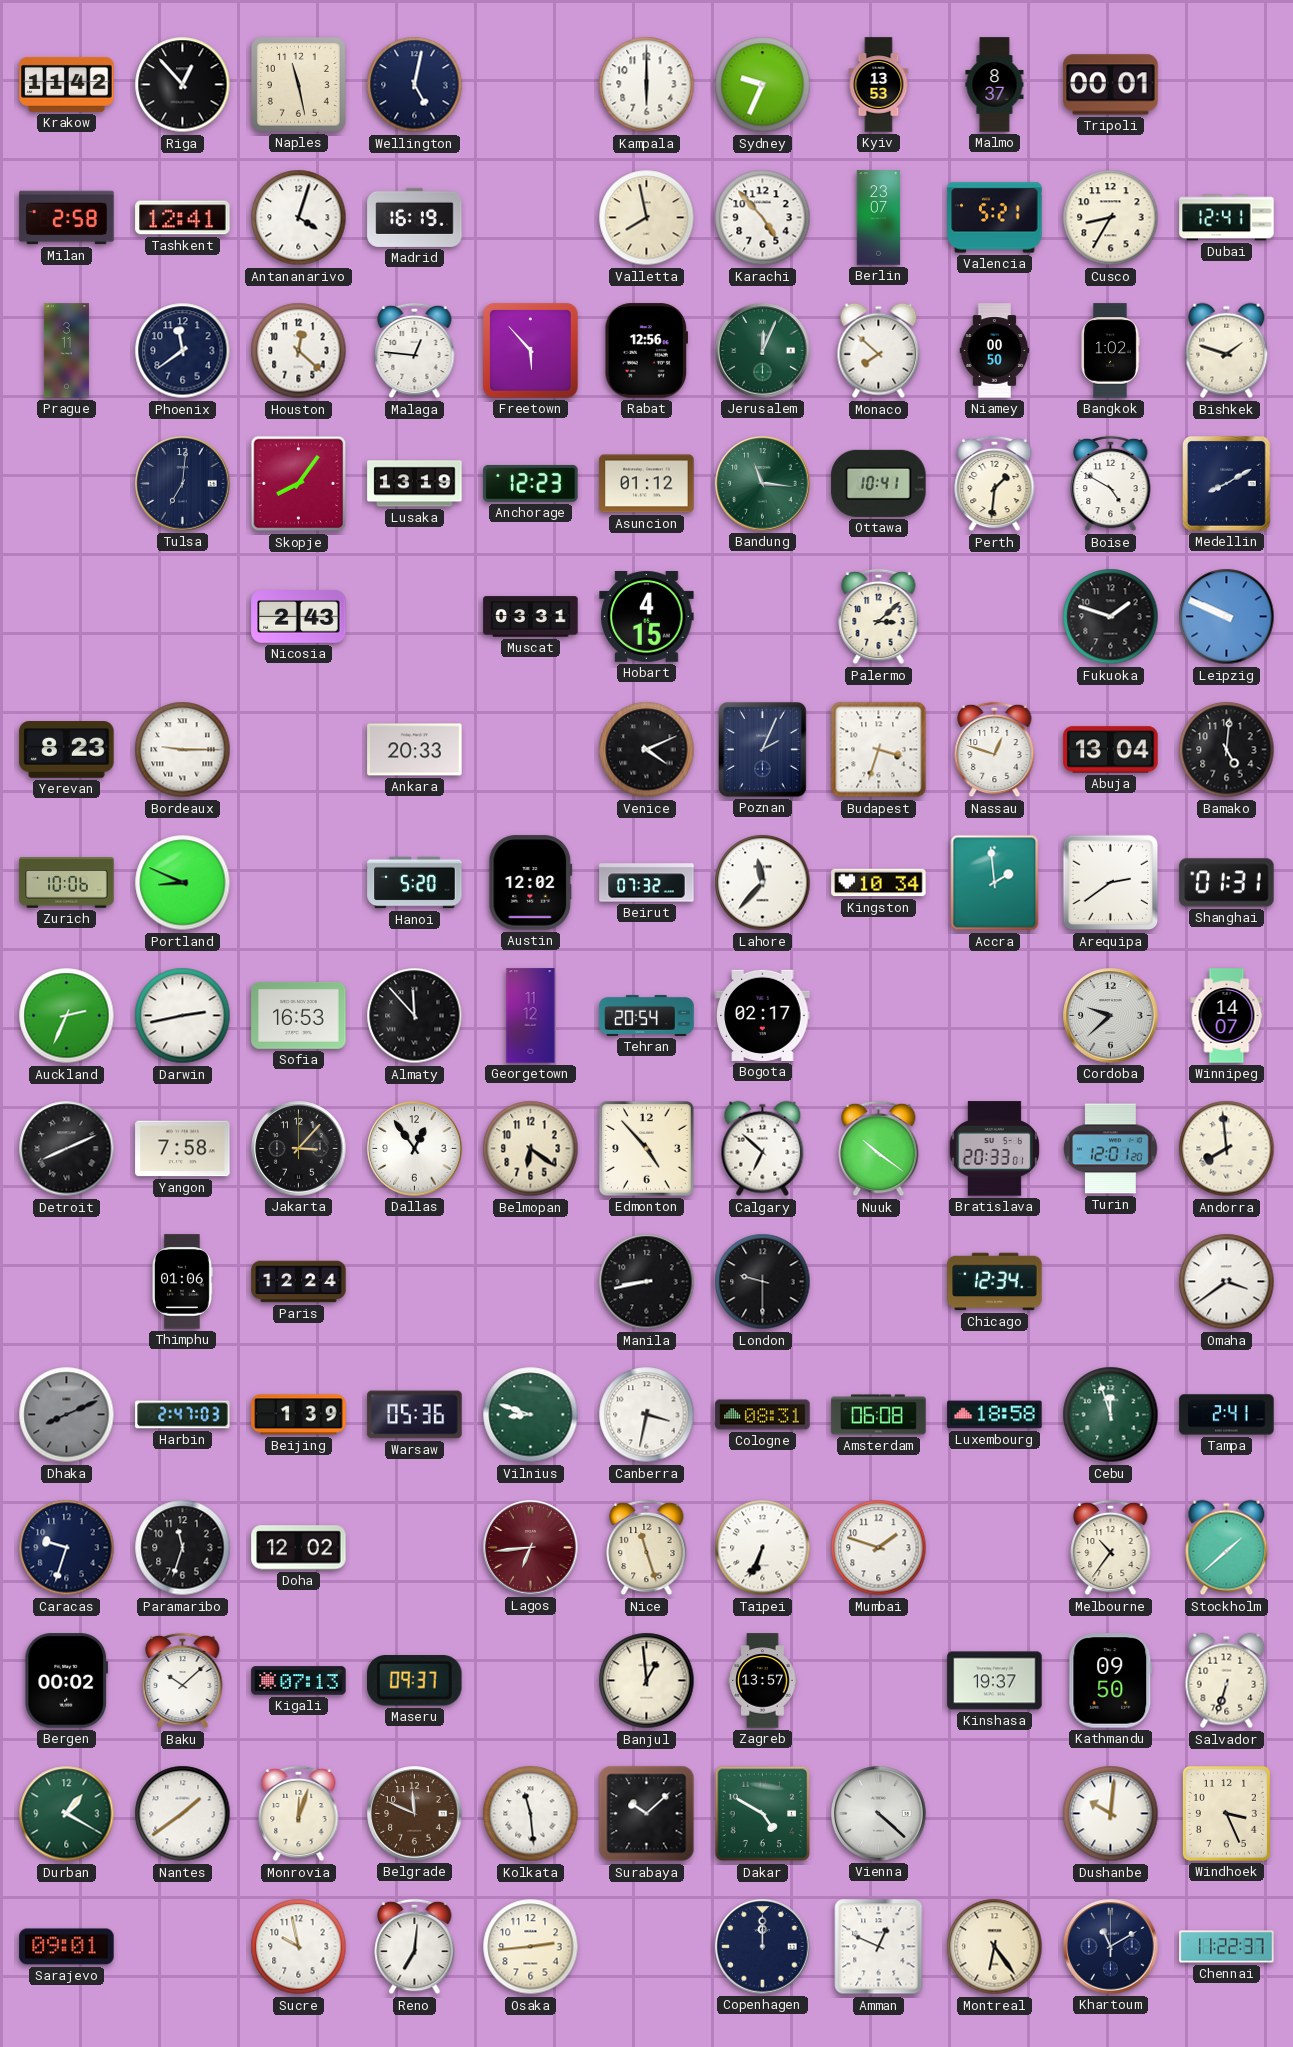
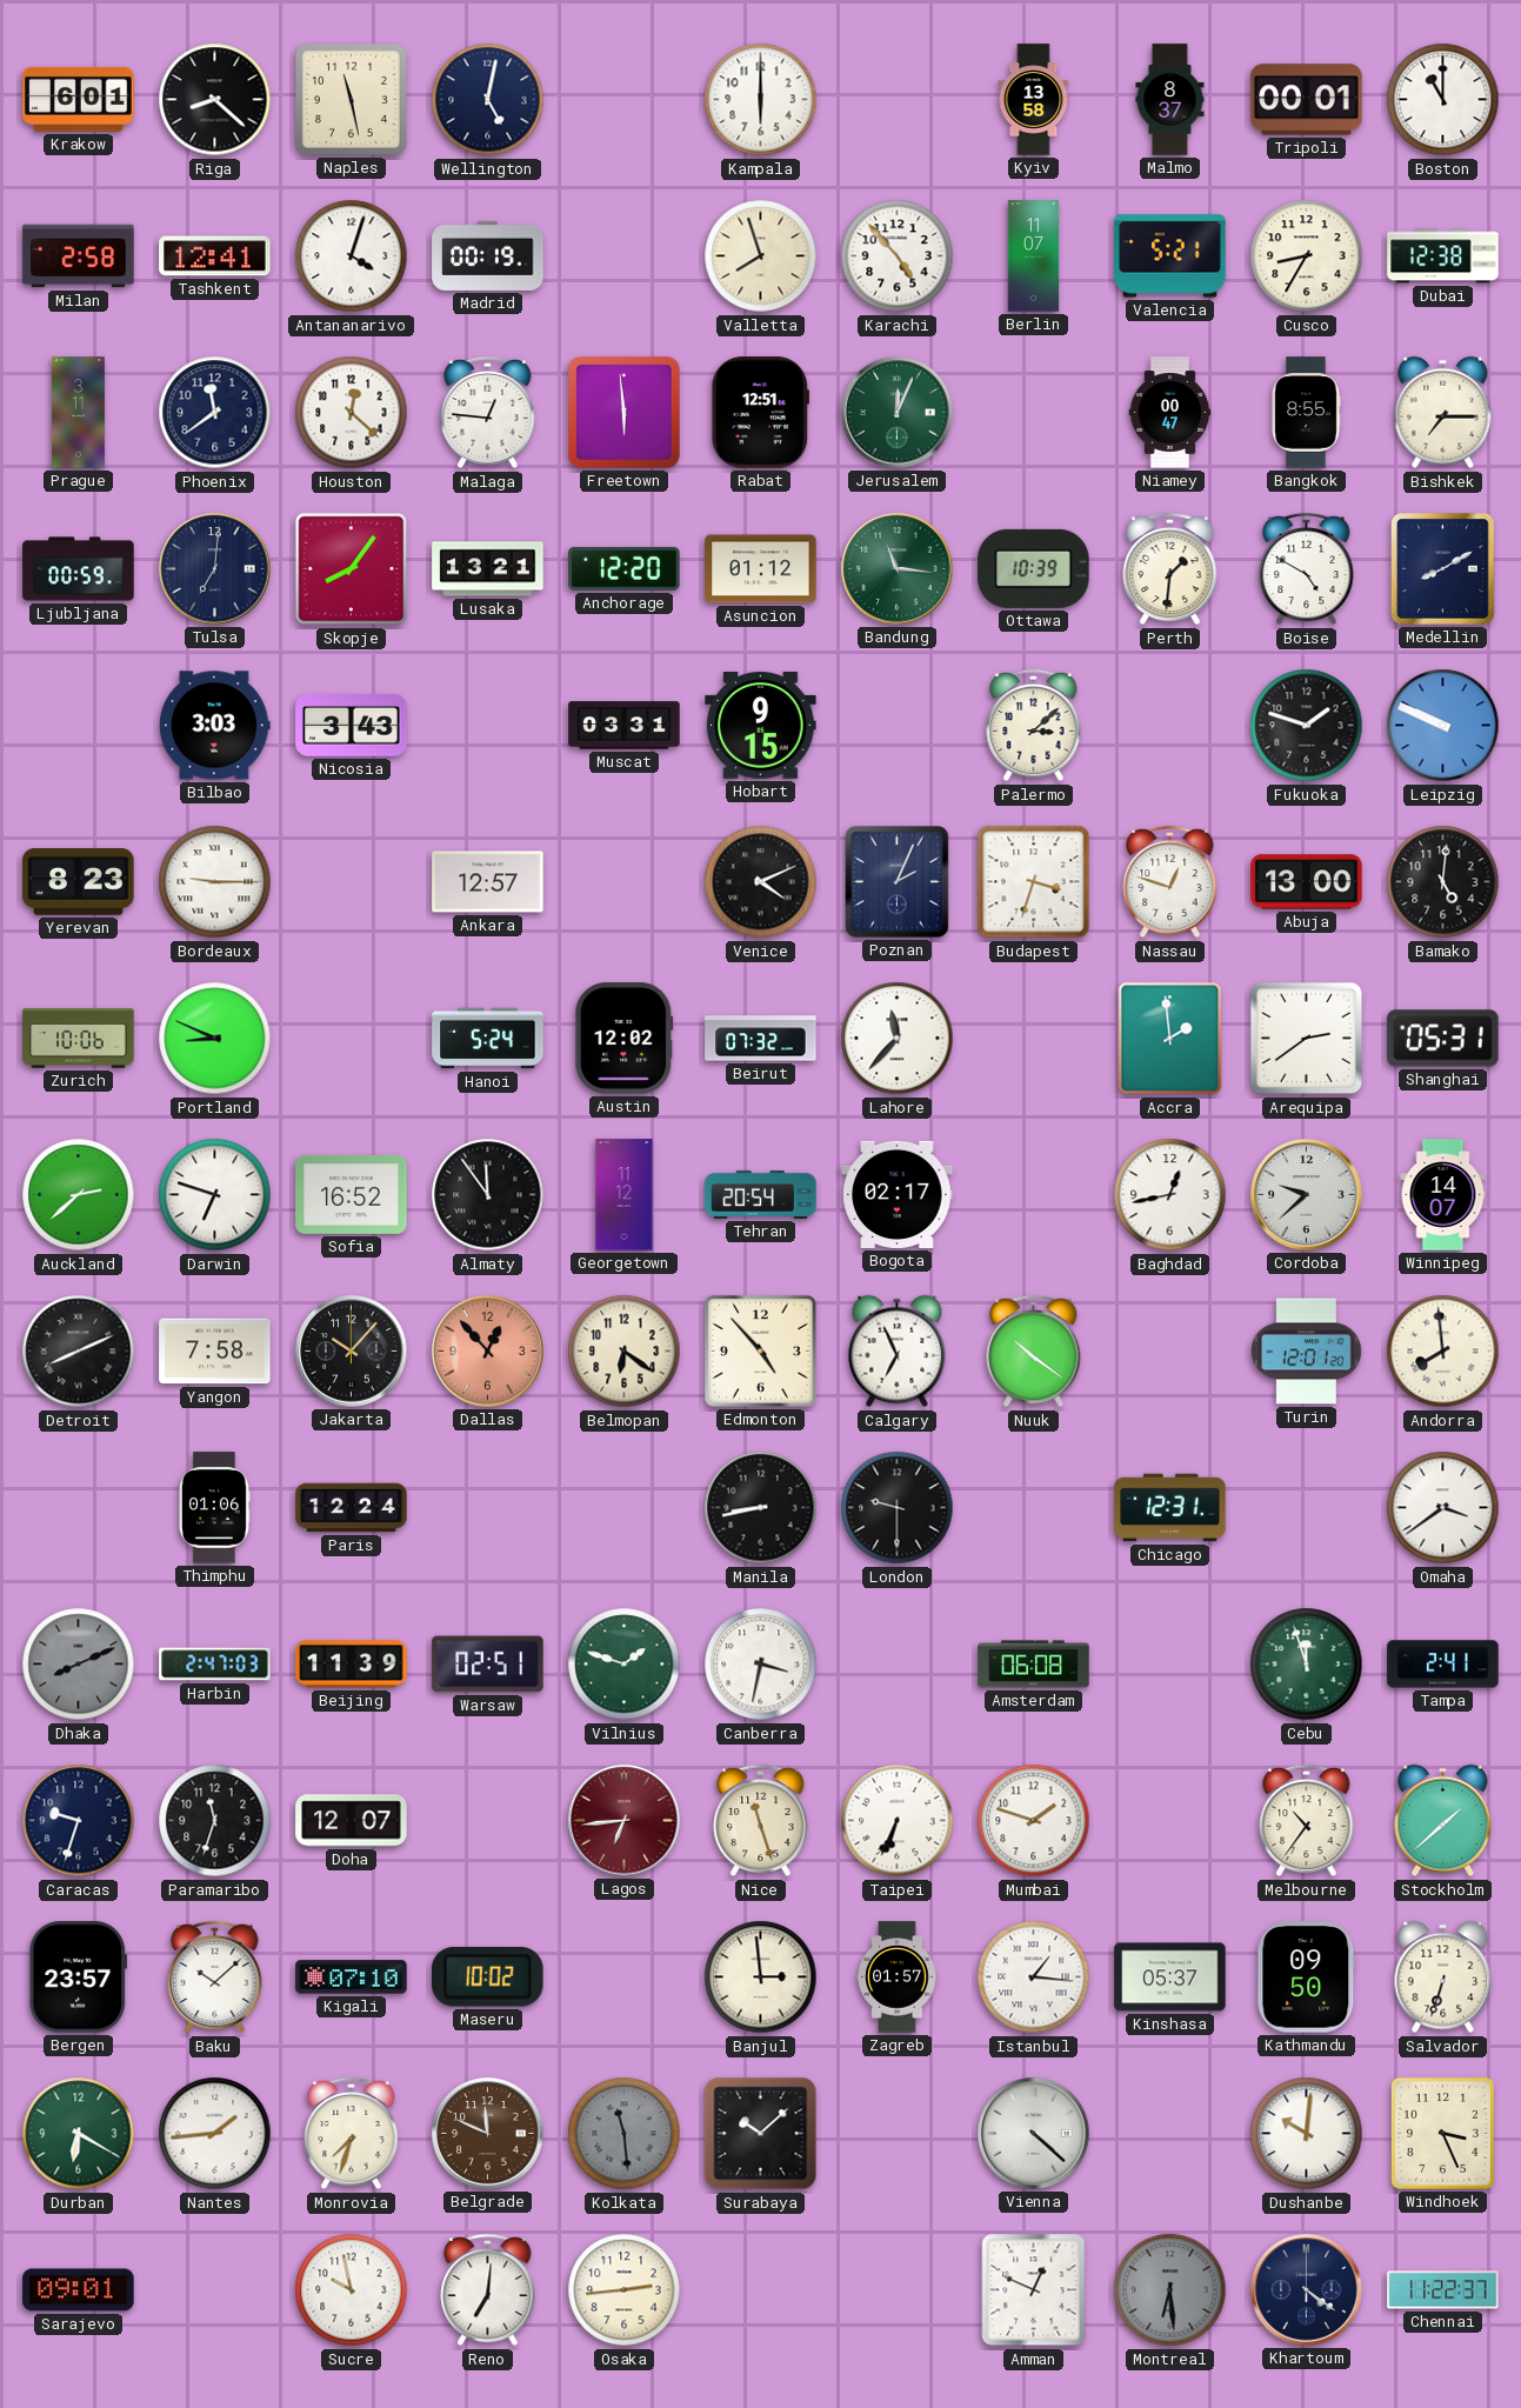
Krakow: 11:42 -> 6:01
Riga: 12:53 -> 8:22
Sydney: 9:34 -> none
Kyiv: 13:53 -> 13:58
Boston: none -> 11:00
Madrid: 16:19 -> 00:19
Valletta: 7:58 -> 7:57
Berlin: 23:07 -> 11:07
Dubai: 12:41 -> 12:38
Freetown: 5:53 -> 5:59
Rabat: 12:56 -> 12:51
Monaco: 7:52 -> none
Niamey: 00:50 -> 00:47
Bangkok: 1:02 -> 8:55
Bishkek: 1:48 -> 7:15
Ljubljana: none -> 00:59
Lusaka: 13:19 -> 13:21
Anchorage: 12:23 -> 12:20
Ottawa: 10:41 -> 10:39
Bilbao: none -> 3:03
Nicosia: 2:43 -> 3:43
Hobart: 4:15 -> 9:15
Ankara: 20:33 -> 12:57
Abuja: 13:04 -> 13:00
Hanoi: 5:20 -> 5:24
Kingston: 10:34 -> none
Shanghai: 01:31 -> 05:31
Auckland: 2:34 -> 2:38
Darwin: 2:43 -> 6:48
Sofia: 16:53 -> 16:52
Almaty: 11:53 -> 11:54
Baghdad: none -> 12:43
Jakarta: 3:07 -> 10:07
Dallas: 12:54 -> 12:53
Dallas dial: white -> salmon
Calgary: 6:52 -> 6:56
Bratislava: 20:33 -> none
Chicago: 12:34 -> 12:31
Beijing: 1:39 -> 11:39
Warsaw: 05:36 -> 02:51
Vilnius: 8:48 -> 1:48
Cologne: 08:31 -> none
Luxembourg: 18:58 -> none
Doha: 12:02 -> 12:07
Bergen: 00:02 -> 23:57
Kigali: 07:13 -> 07:10
Maseru: 09:37 -> 10:02
Banjul: 12:59 -> 2:59
Zagreb: 13:57 -> 01:57
Istanbul: none -> 1:16
Kinshasa: 19:37 -> 05:37
Durban: 1:20 -> 6:20
Nantes: 1:39 -> 1:44
Monrovia: 12:03 -> 7:33
Kolkata dial: white -> grey
Dakar: 4:50 -> none
Copenhagen: 12:00 -> none
Montreal: 6:24 -> 6:29
Montreal dial: cream -> grey
Khartoum: 11:10 -> 4:21
